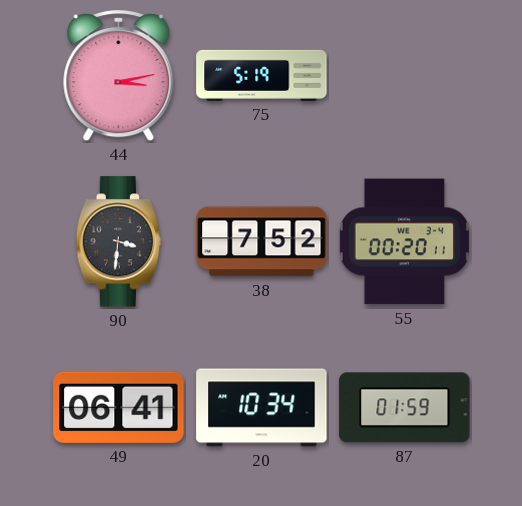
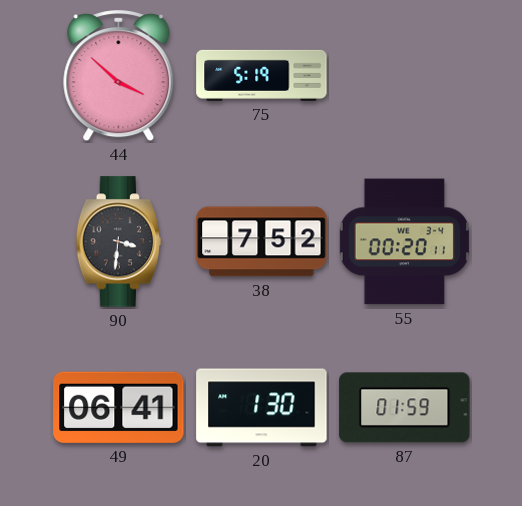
44: 3:13 -> 3:52
20: 10:34 -> 1:30
